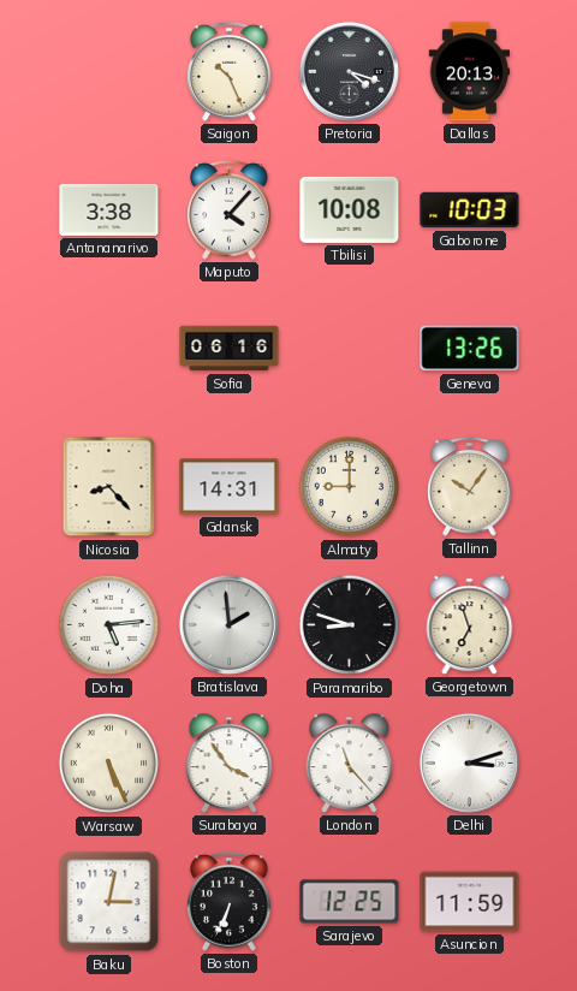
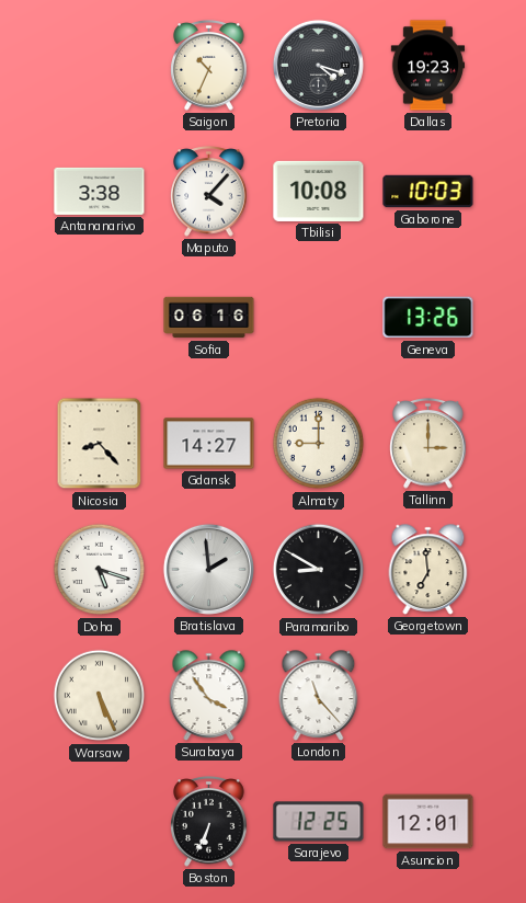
Saigon: 10:26 -> 10:34
Dallas: 20:13 -> 19:23
Gdansk: 14:31 -> 14:27
Tallinn: 10:06 -> 3:00
Doha: 5:14 -> 5:18
Paramaribo: 8:48 -> 8:50
Georgetown: 6:57 -> 6:59
Delhi: 3:12 -> none
Baku: 3:02 -> none
Asuncion: 11:59 -> 12:01
